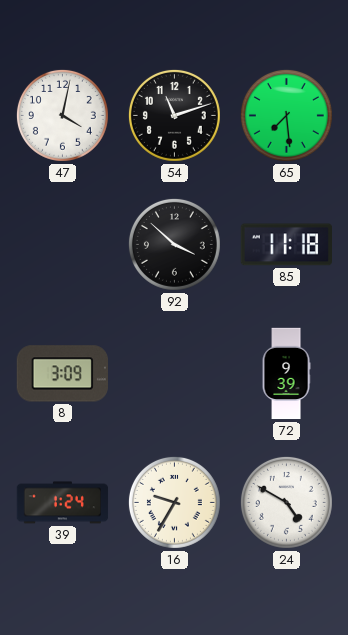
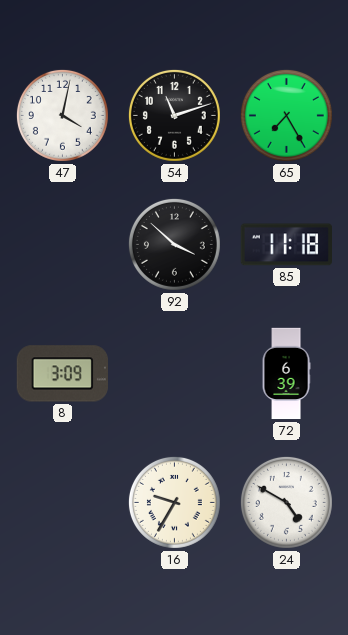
65: 7:29 -> 7:25
72: 9:39 -> 6:39
39: 1:24 -> none
